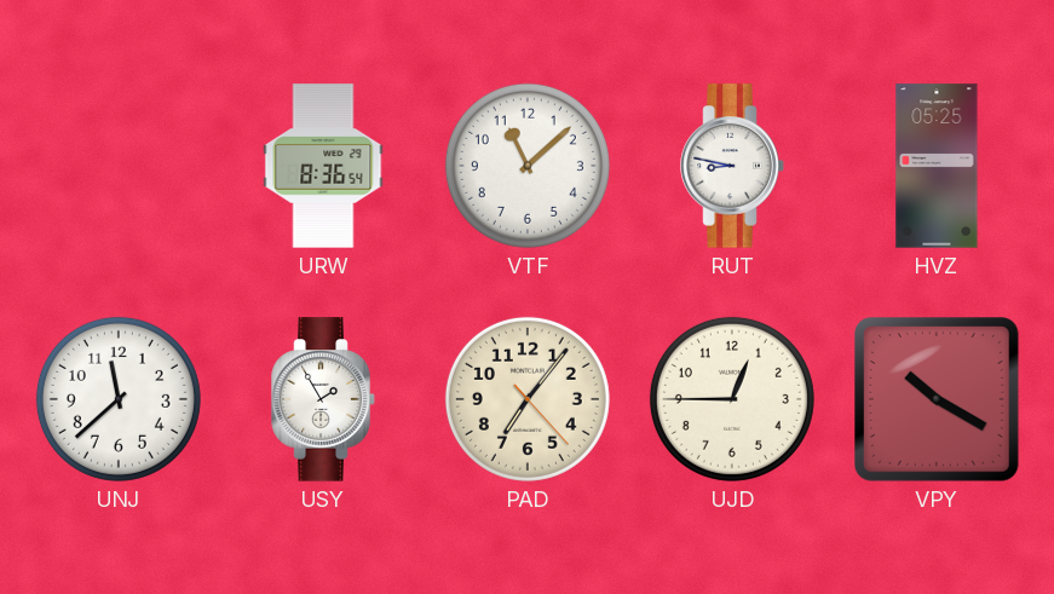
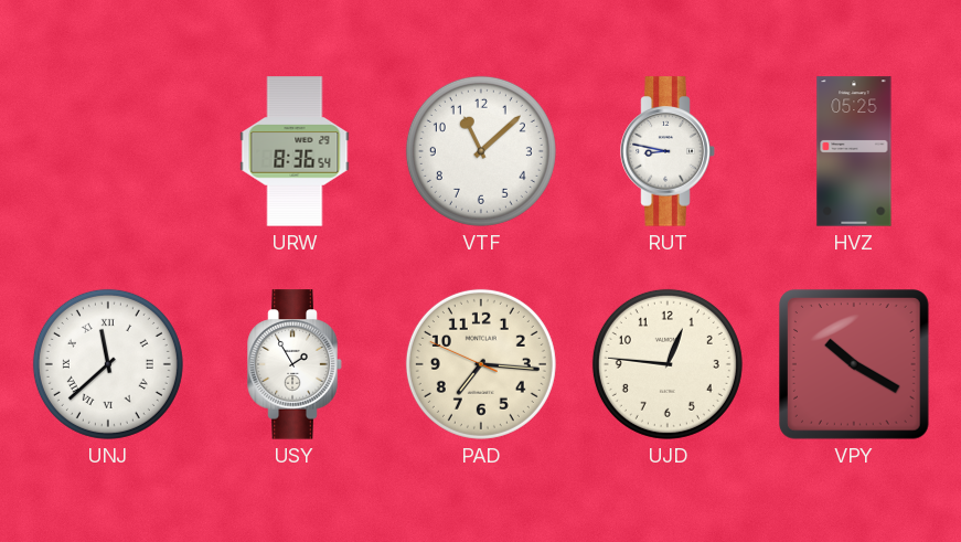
UNJ numerals: Arabic -> Roman
PAD: 7:06 -> 7:15
UJD: 12:45 -> 12:46
